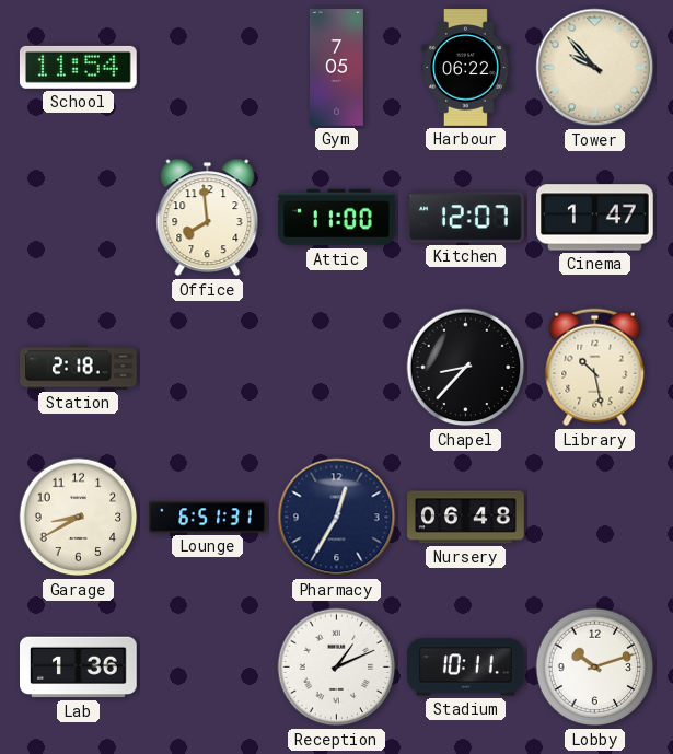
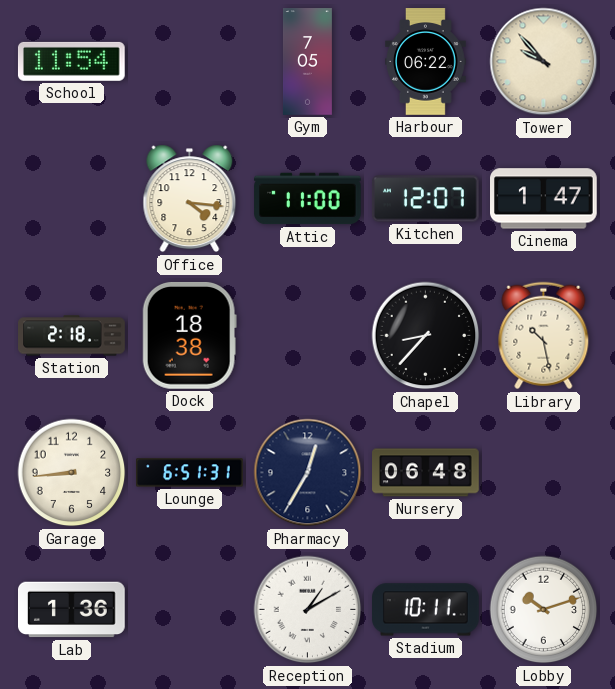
Office: 7:59 -> 4:16
Dock: none -> 18:38
Garage: 8:40 -> 8:44
Reception: 1:11 -> 1:10
